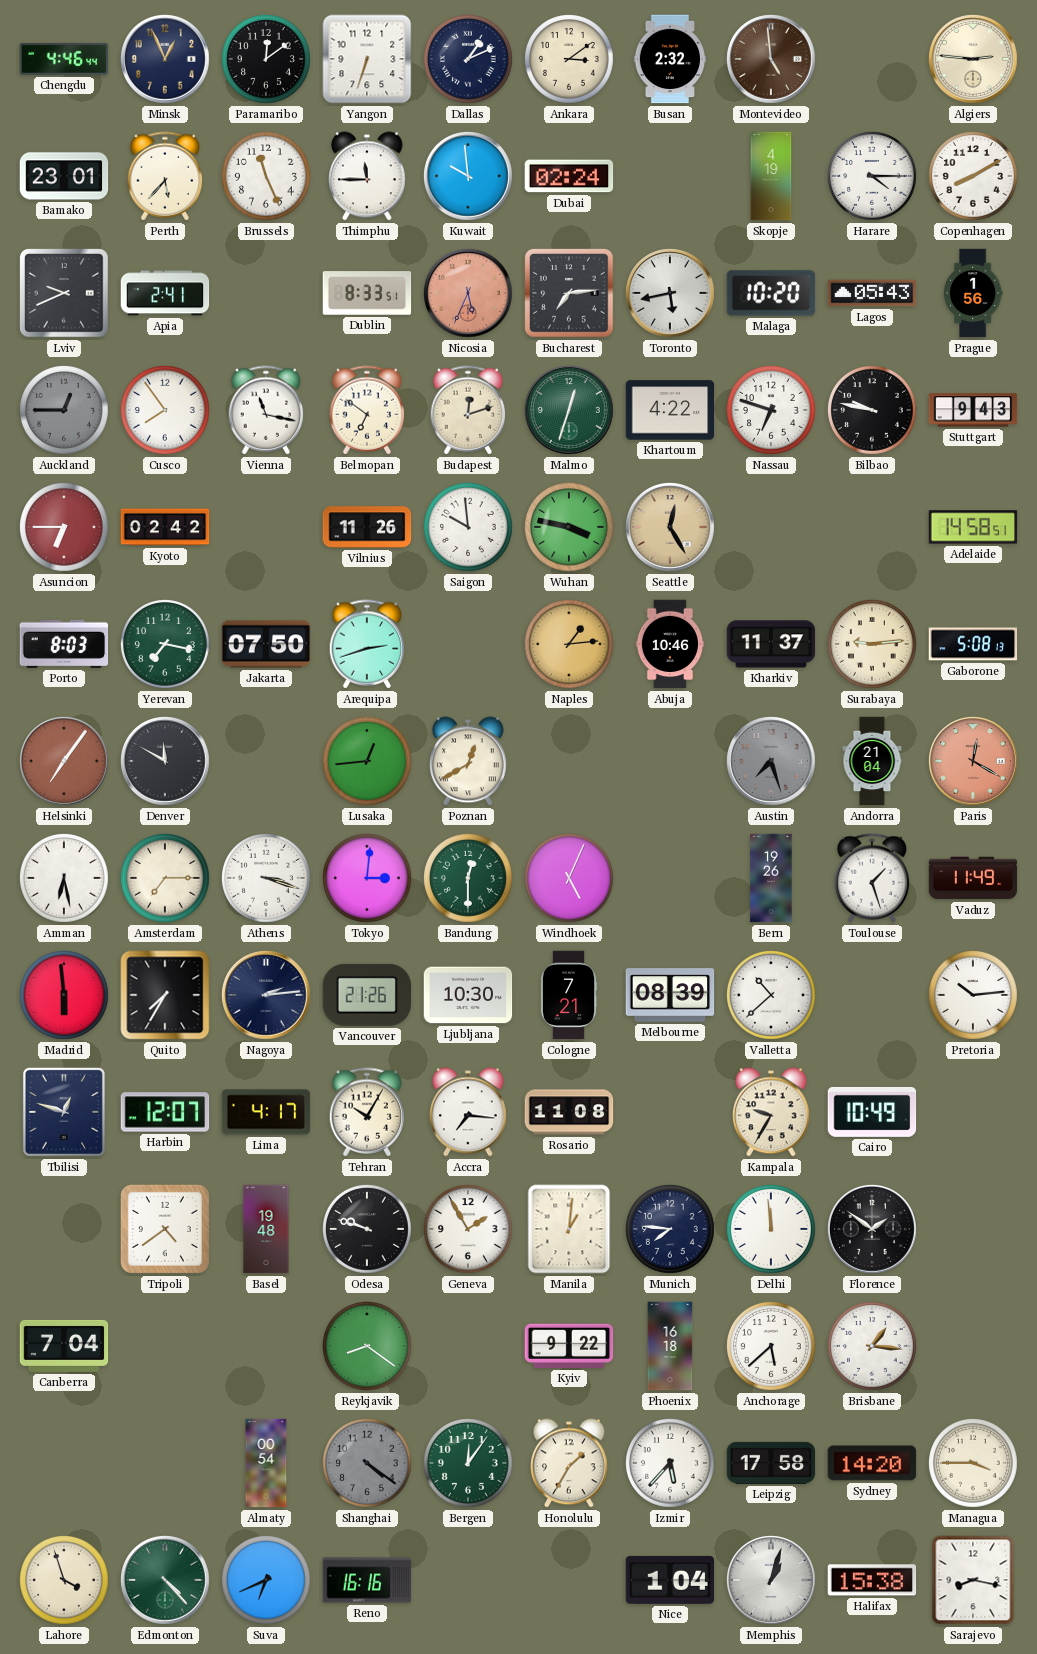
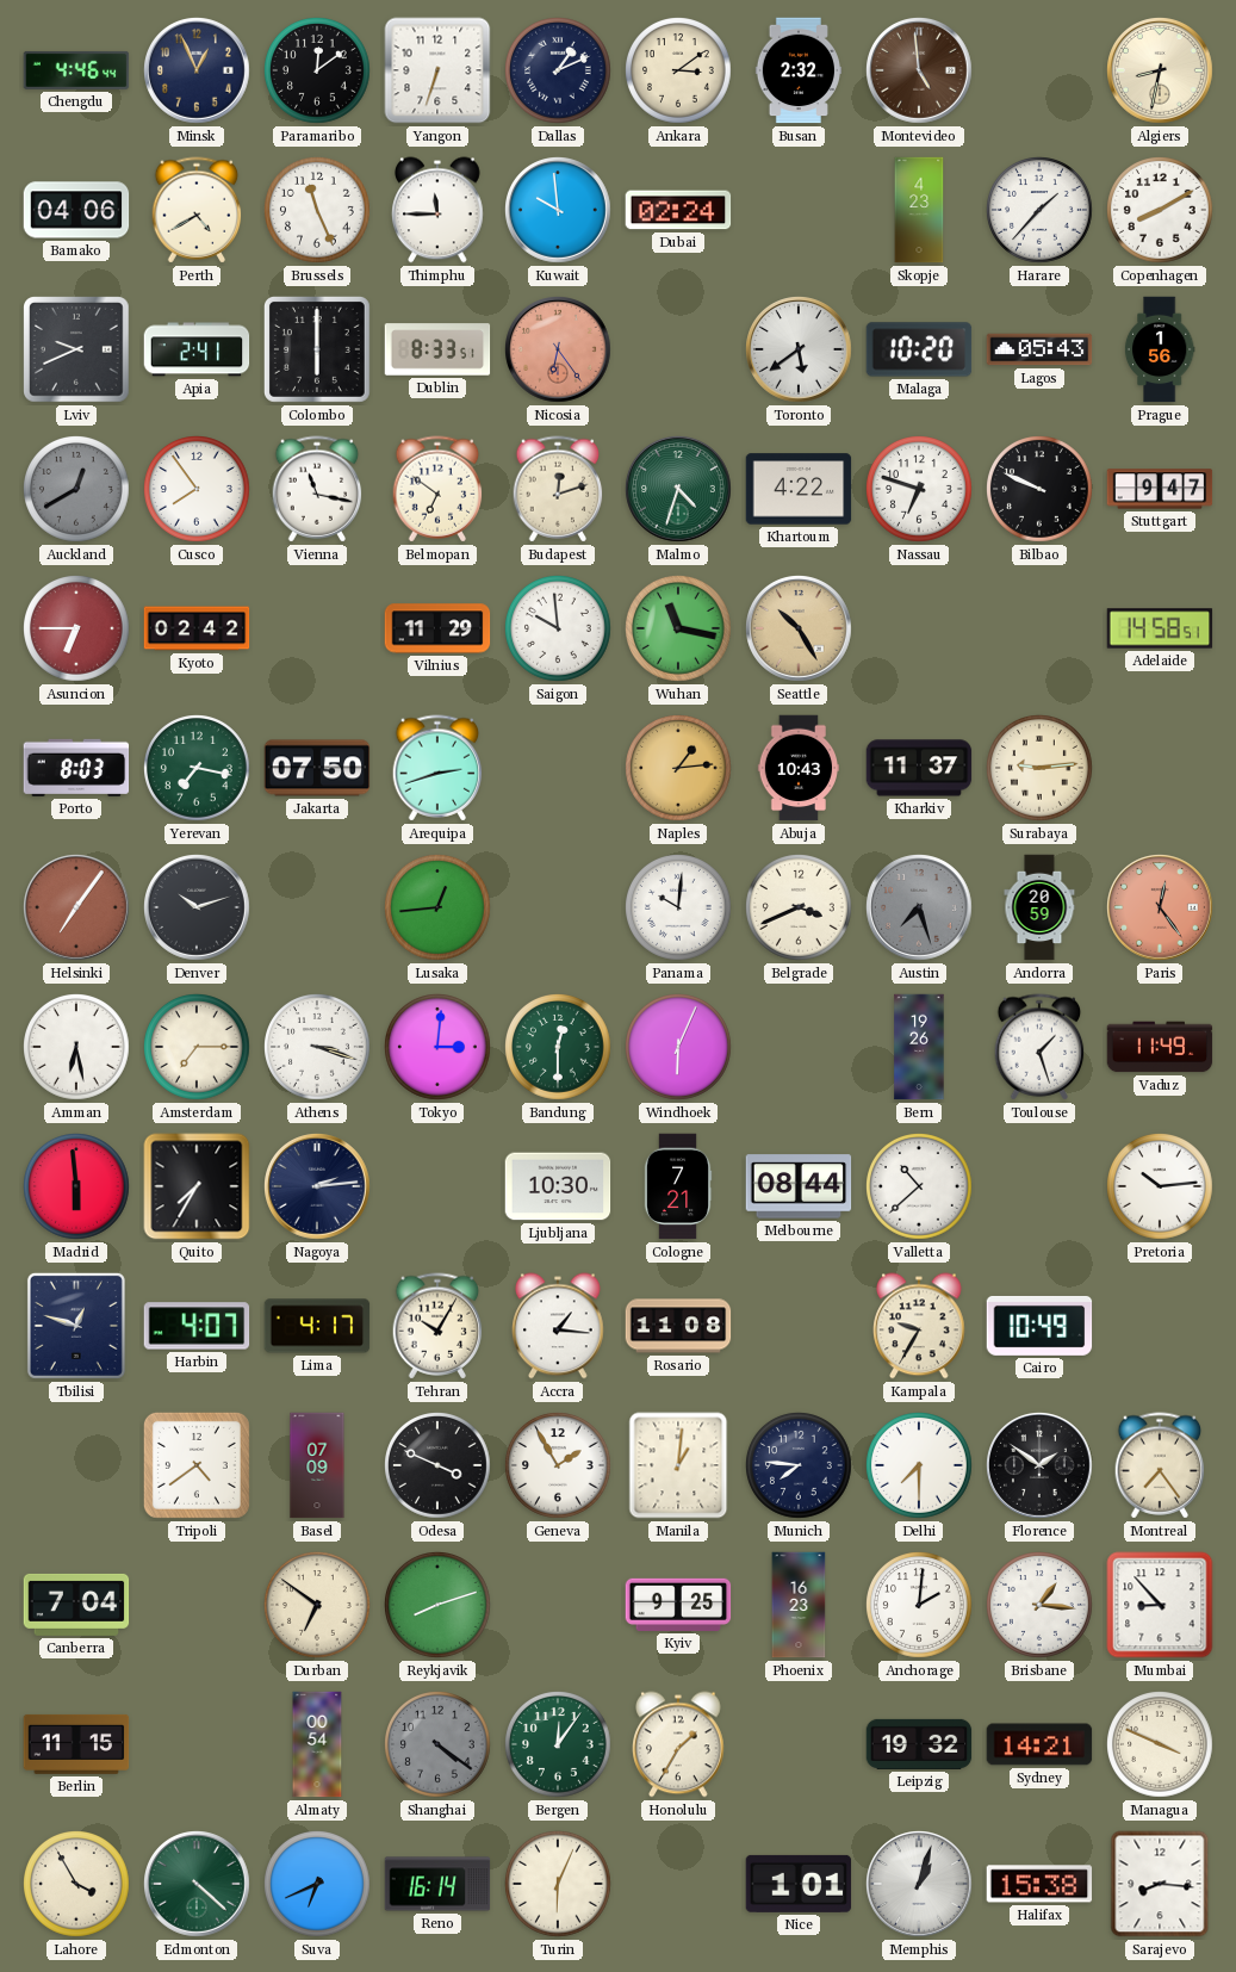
Algiers: 2:46 -> 8:32
Bamako: 23:01 -> 04:06
Perth: 5:37 -> 4:40
Skopje: 4:19 -> 4:23
Harare: 4:15 -> 1:37
Colombo: none -> 6:00
Nicosia: 5:34 -> 6:24
Bucharest: 7:14 -> none
Toronto: 5:43 -> 5:39
Auckland: 12:45 -> 12:40
Malmo: 12:33 -> 4:33
Bilbao: 9:47 -> 9:49
Stuttgart: 9:43 -> 9:47
Vilnius: 11:26 -> 11:29
Wuhan: 3:47 -> 11:17
Seattle: 12:25 -> 10:25
Abuja: 10:46 -> 10:43
Gaborone: 5:08 -> none
Denver: 11:50 -> 10:12
Poznan: 12:40 -> none
Panama: none -> 10:01
Belgrade: none -> 3:41
Andorra: 21:04 -> 20:59
Paris: 12:20 -> 12:24
Windhoek: 5:04 -> 6:04
Vancouver: 21:26 -> none
Melbourne: 08:39 -> 08:44
Harbin: 12:07 -> 4:07
Accra: 7:16 -> 1:16
Basel: 19:48 -> 07:09
Odesa: 9:48 -> 3:49
Delhi: 11:59 -> 7:30
Montreal: none -> 7:24
Durban: none -> 6:51
Reykjavik: 8:21 -> 8:12
Kyiv: 9:22 -> 9:25
Phoenix: 16:18 -> 16:23
Anchorage: 5:38 -> 2:01
Mumbai: none -> 8:53
Berlin: none -> 11:15
Izmir: 5:37 -> none
Leipzig: 17:58 -> 19:32
Sydney: 14:20 -> 14:21
Managua: 3:45 -> 3:49
Lahore: 3:57 -> 3:55
Edmonton: 4:23 -> 4:22
Reno: 16:16 -> 16:14
Turin: none -> 6:04
Nice: 1:04 -> 1:01
Sarajevo: 8:17 -> 8:16
